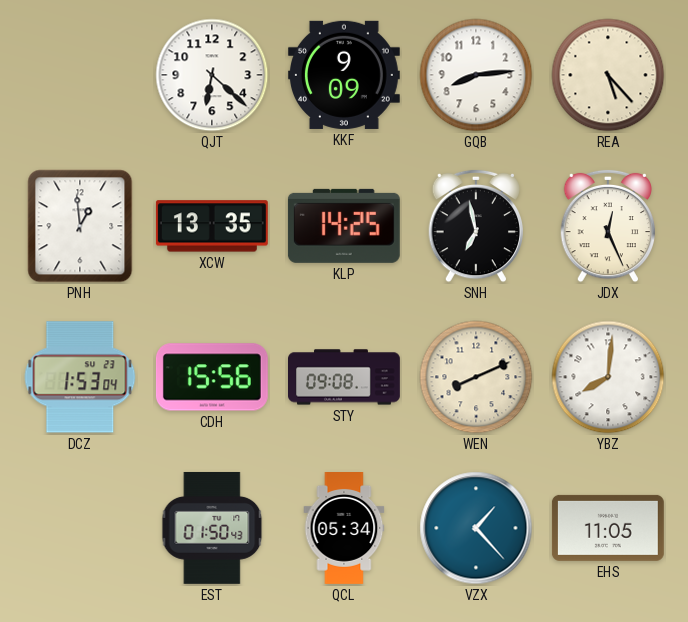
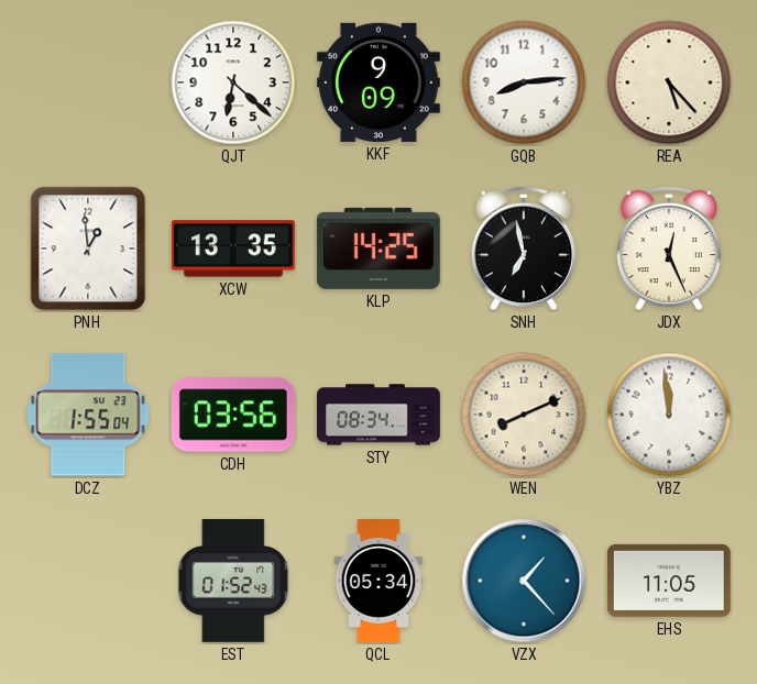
DCZ: 1:53 -> 1:55
CDH: 15:56 -> 03:56
STY: 09:08 -> 08:34
YBZ: 8:01 -> 11:59
EST: 01:50 -> 01:52
